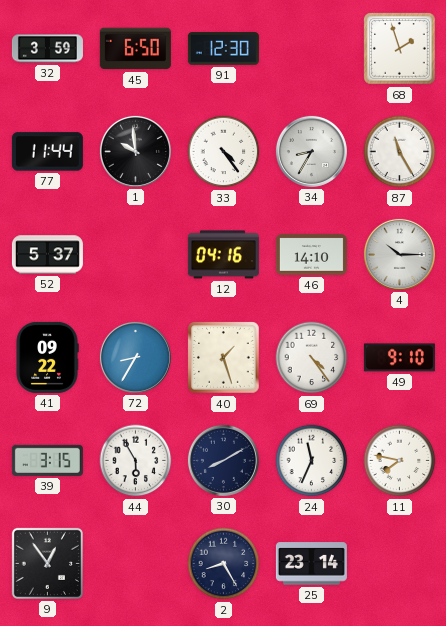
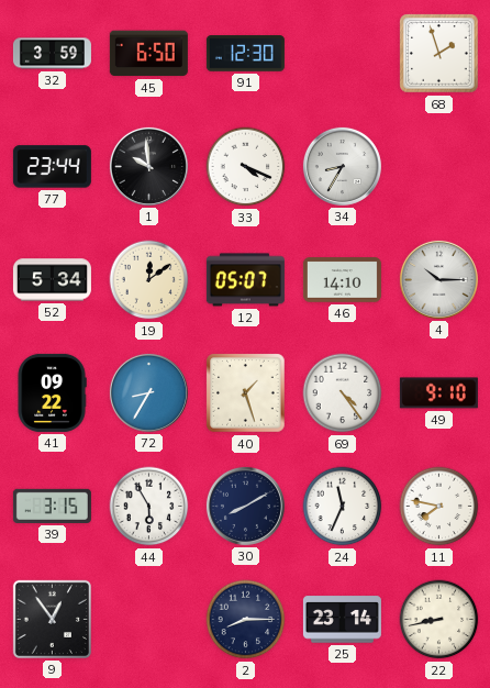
77: 11:44 -> 23:44
33: 4:24 -> 4:19
87: 11:25 -> none
52: 5:37 -> 5:34
19: none -> 12:09
12: 04:16 -> 05:07
2: 8:25 -> 8:15
22: none -> 8:43
